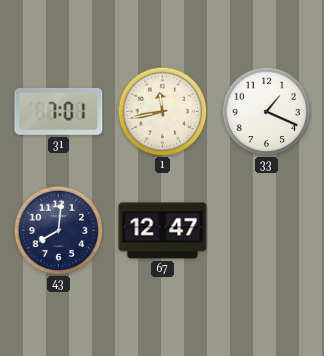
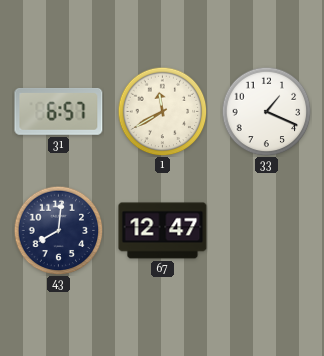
31: 7:01 -> 6:57
1: 11:43 -> 11:40
